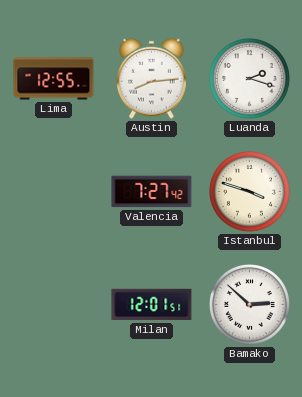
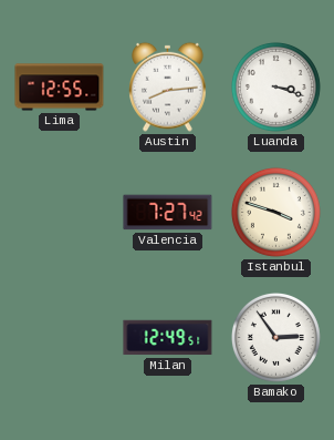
Luanda: 2:18 -> 3:18
Milan: 12:01 -> 12:49
Bamako: 2:52 -> 2:54
